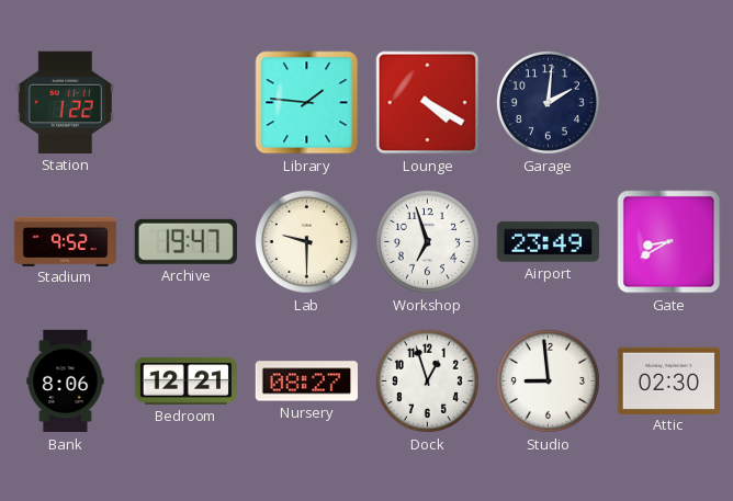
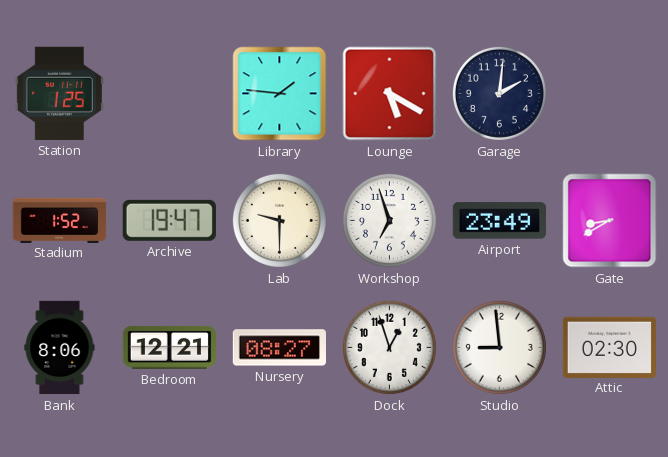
Station: 1:22 -> 1:25
Lounge: 4:20 -> 5:20
Stadium: 9:52 -> 1:52
